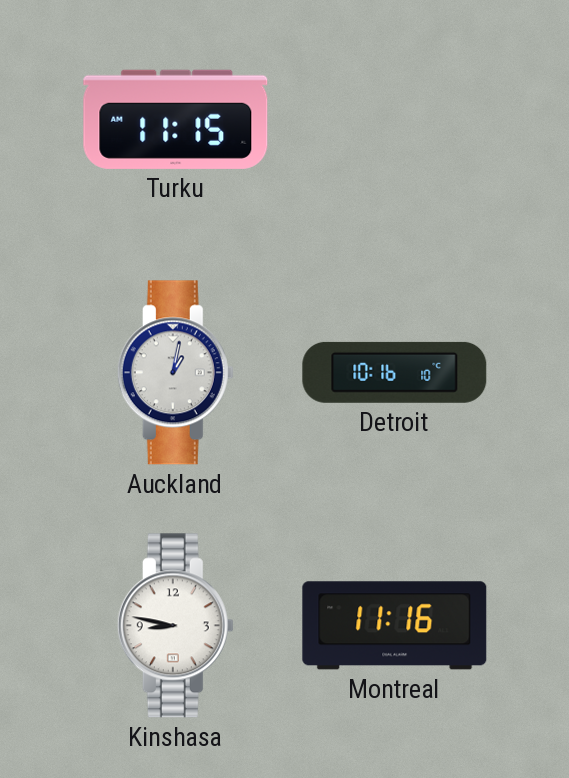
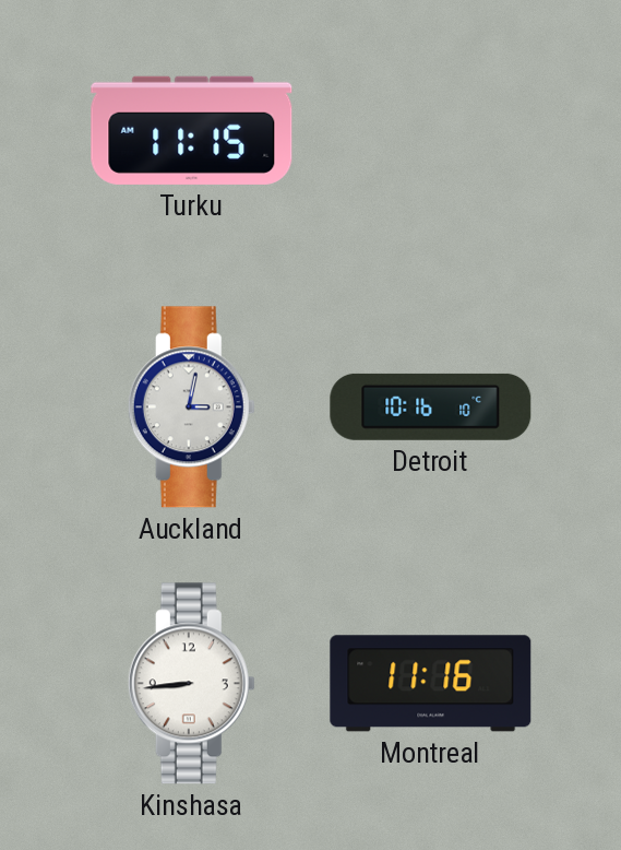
Auckland: 1:02 -> 3:02
Kinshasa: 8:47 -> 8:44
